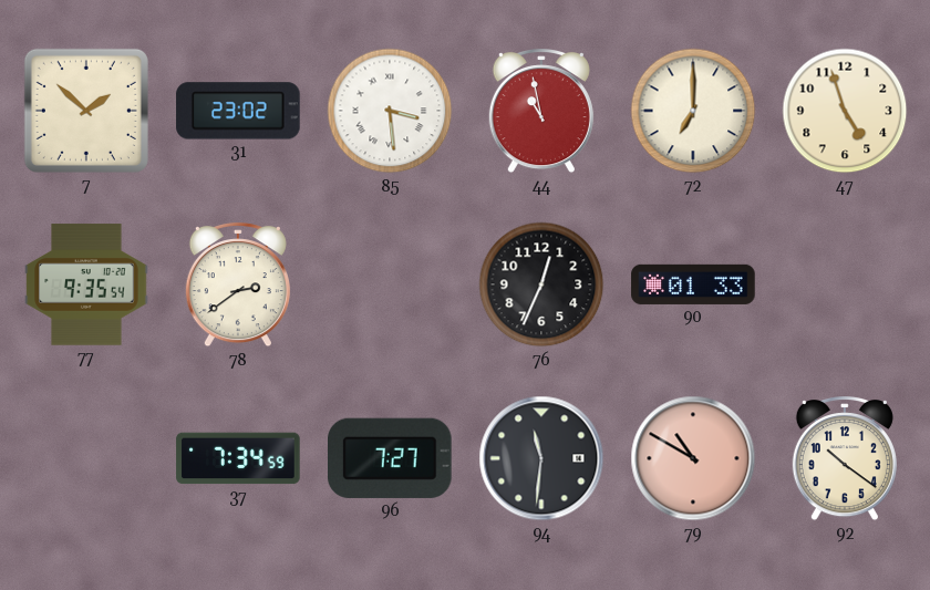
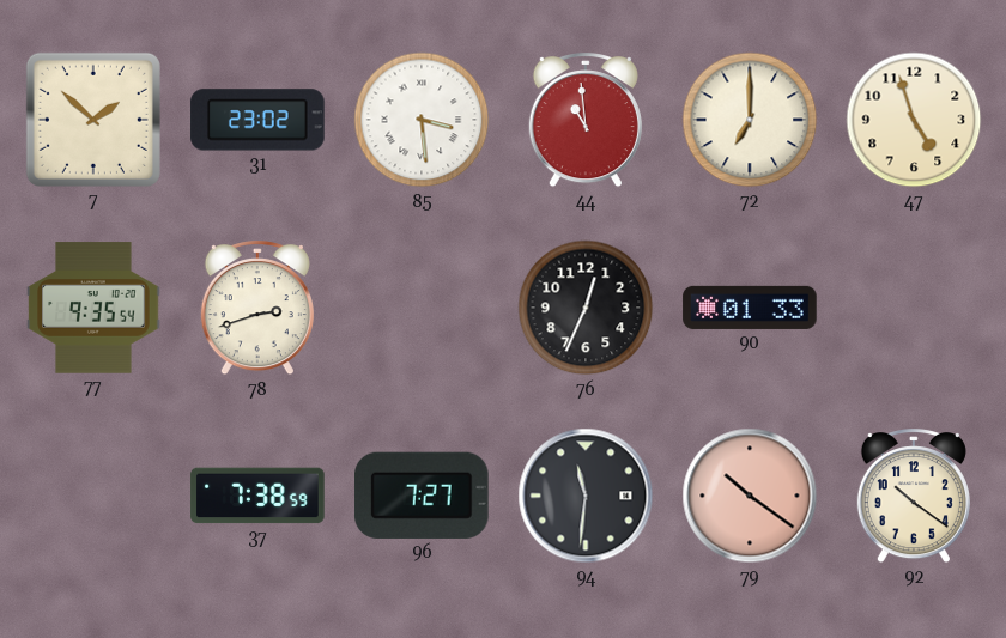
44: 10:58 -> 10:59
78: 2:39 -> 2:42
37: 7:34 -> 7:38
79: 10:50 -> 10:21
